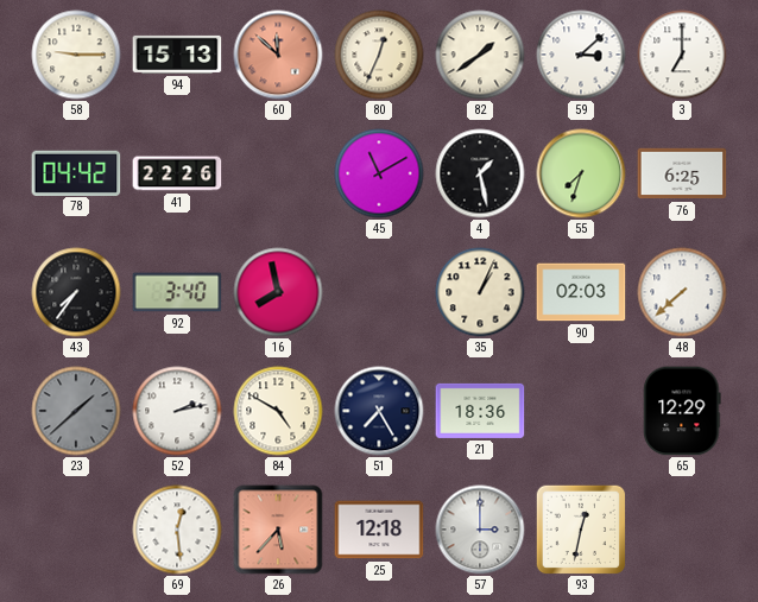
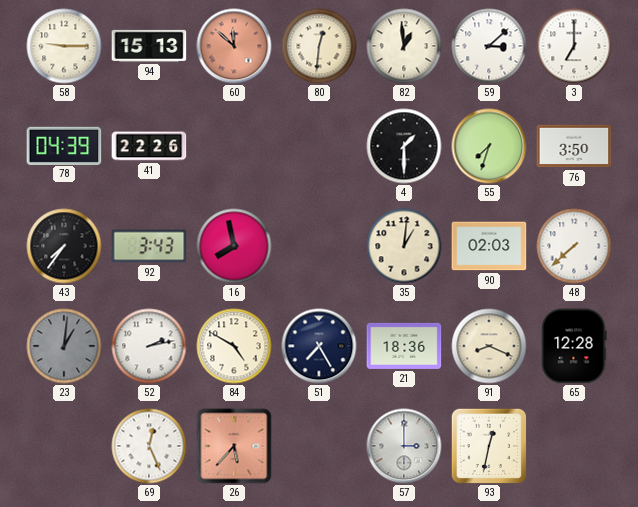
80: 12:34 -> 12:31
82: 1:39 -> 12:59
78: 04:42 -> 04:39
45: 11:10 -> none
4: 1:28 -> 1:30
76: 6:25 -> 3:50
92: 3:40 -> 3:43
35: 1:04 -> 1:01
23: 1:38 -> 1:01
91: none -> 8:19
65: 12:29 -> 12:28
69: 12:29 -> 12:26
25: 12:18 -> none
